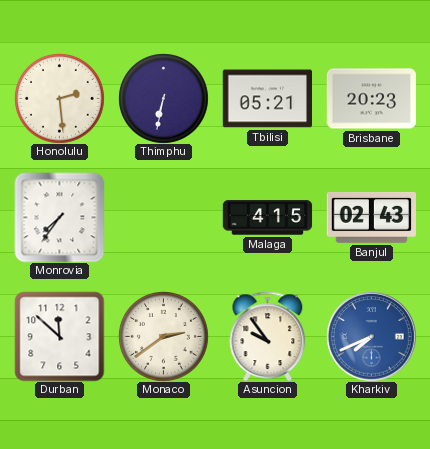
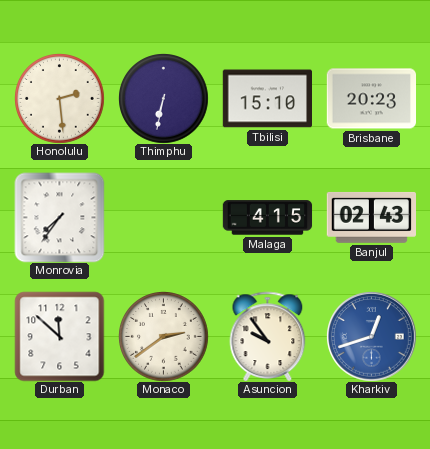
Tbilisi: 05:21 -> 15:10
Kharkiv: 7:41 -> 12:42
